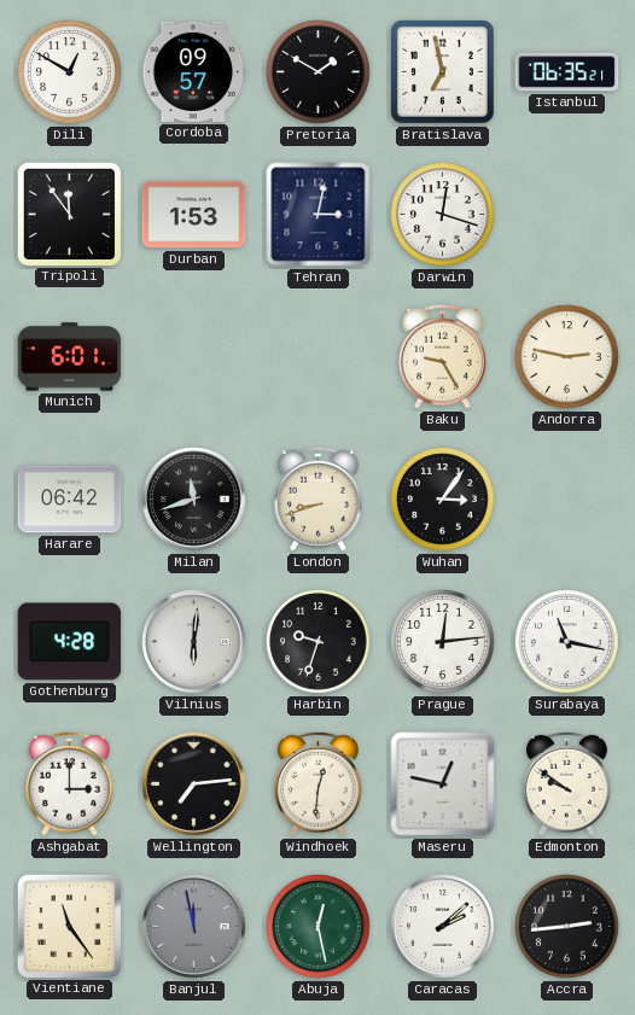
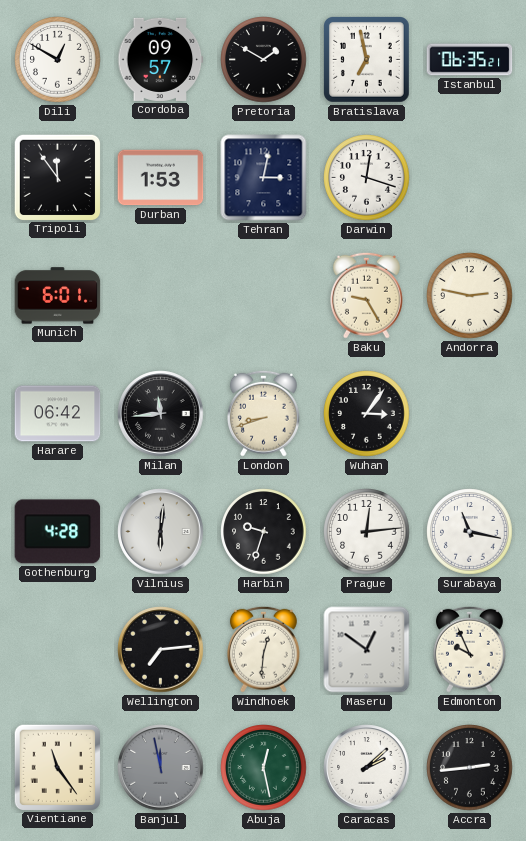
Milan: 11:42 -> 11:44
Ashgabat: 3:00 -> none
Maseru: 12:47 -> 12:51
Edmonton: 9:51 -> 9:56
